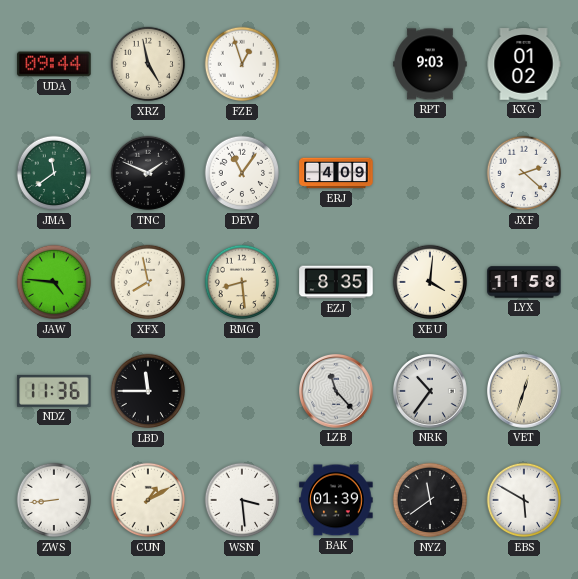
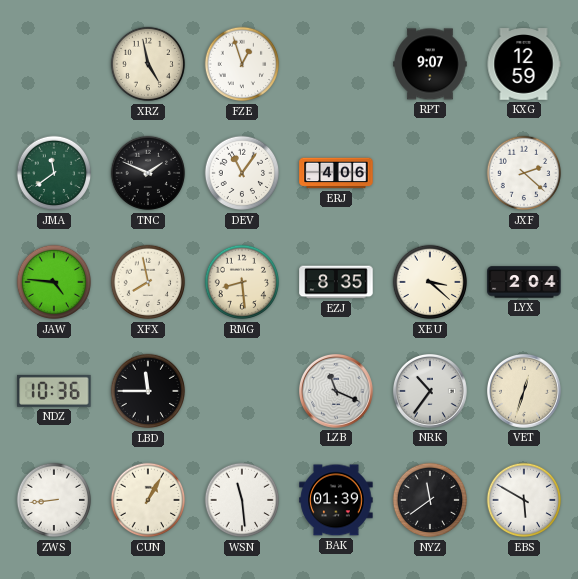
UDA: 09:44 -> none
RPT: 9:03 -> 9:07
KXG: 01:02 -> 12:59
ERJ: 4:09 -> 4:06
XEU: 4:01 -> 3:22
LYX: 11:58 -> 2:04
NDZ: 11:36 -> 10:36
LZB: 11:23 -> 11:19
CUN: 1:10 -> 1:05
WSN: 3:29 -> 11:29
